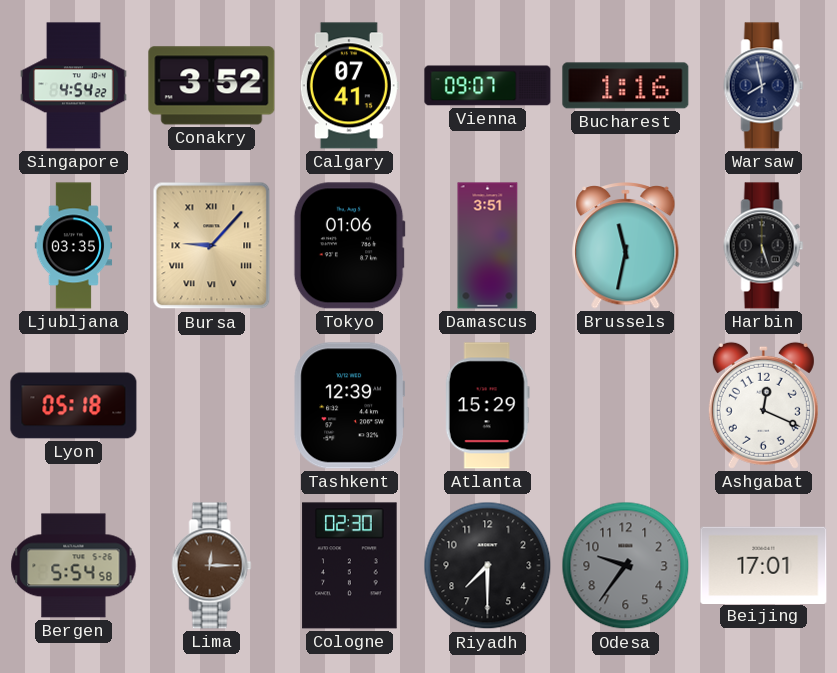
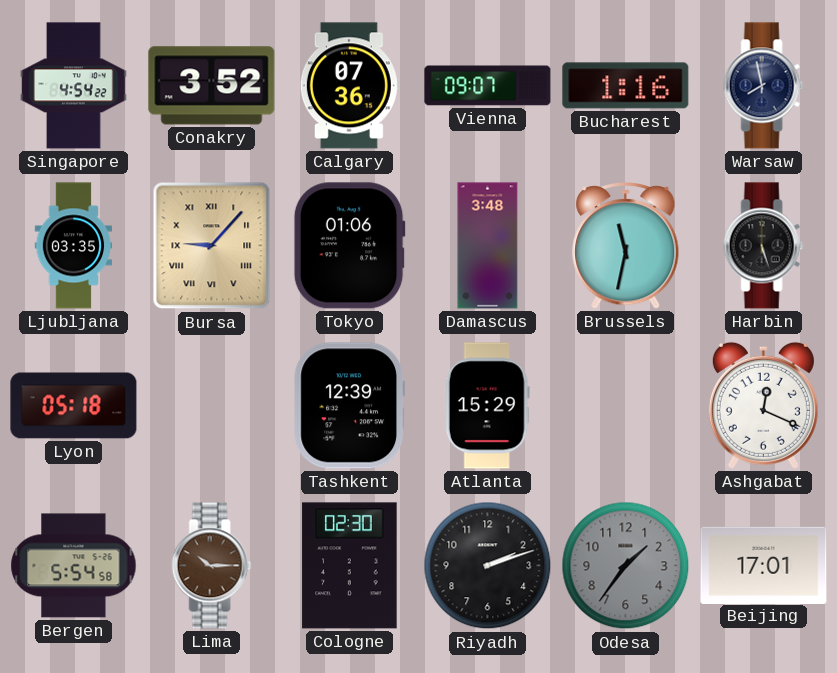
Calgary: 07:41 -> 07:36
Damascus: 3:51 -> 3:48
Lima: 12:15 -> 10:15
Riyadh: 7:30 -> 2:12
Odesa: 9:36 -> 1:36
